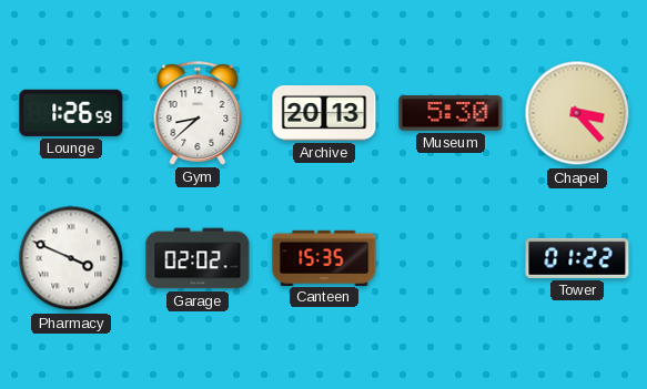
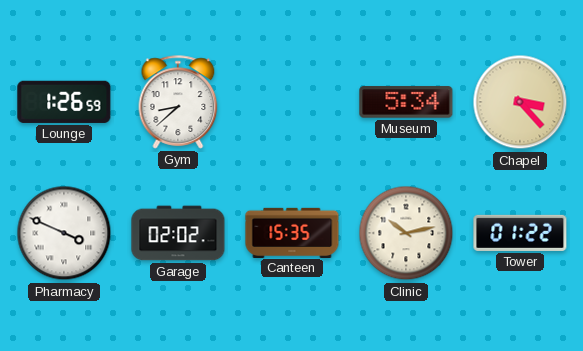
Archive: 20:13 -> none
Museum: 5:30 -> 5:34
Clinic: none -> 10:13
